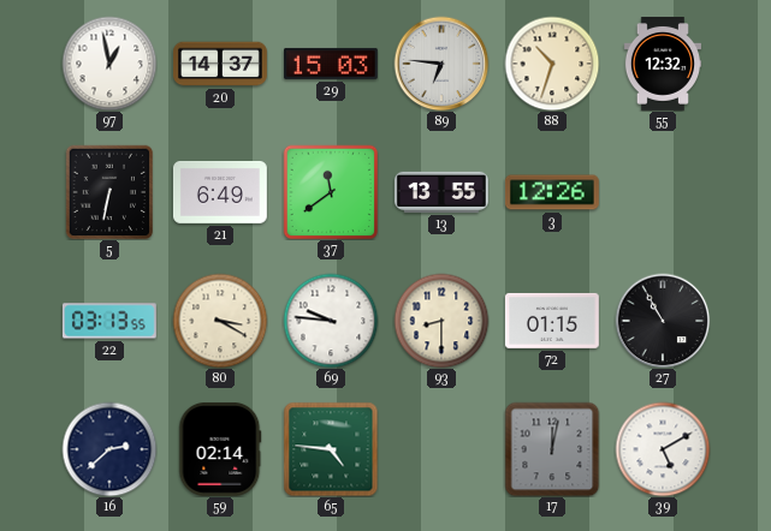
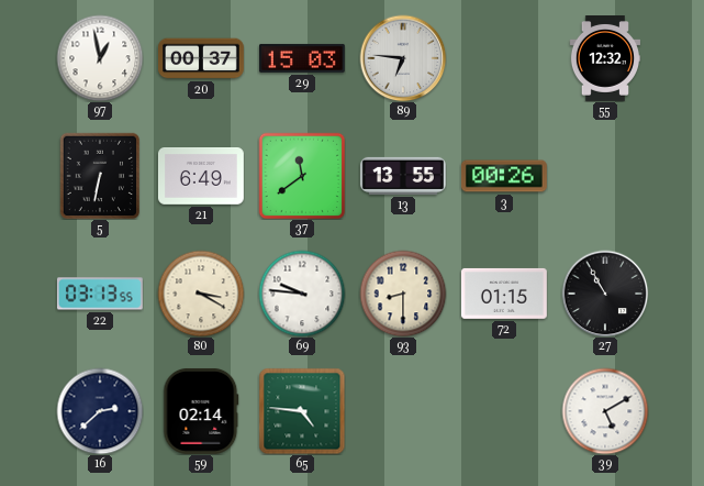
20: 14:37 -> 00:37
88: 10:33 -> none
3: 12:26 -> 00:26
17: 12:02 -> none
